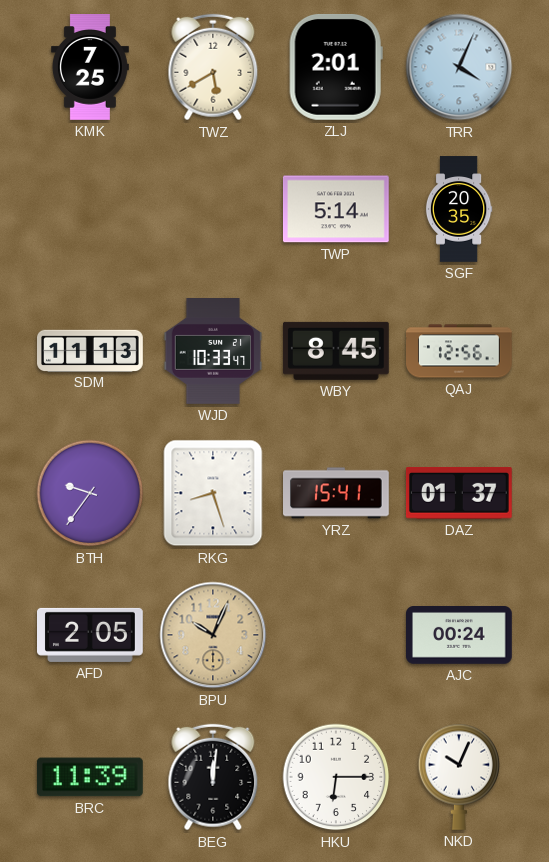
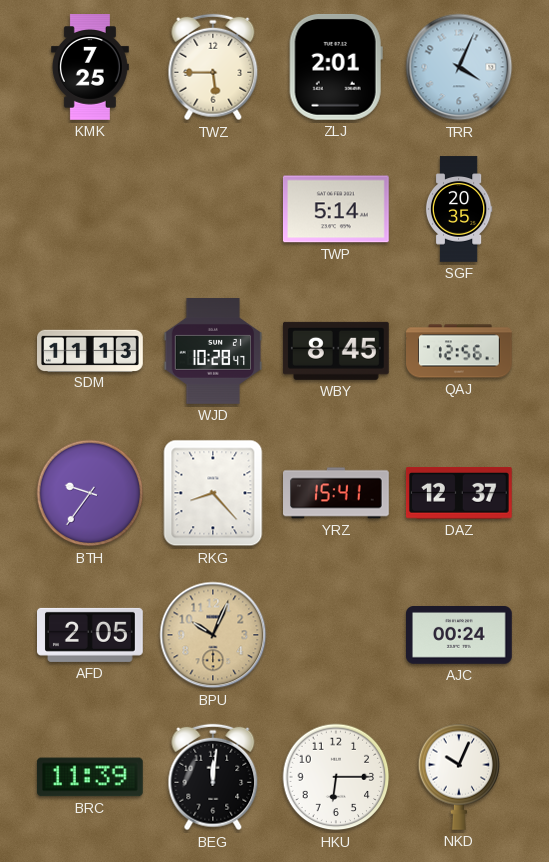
TWZ: 5:40 -> 5:45
WJD: 10:33 -> 10:28
RKG: 8:27 -> 8:23
DAZ: 01:37 -> 12:37
